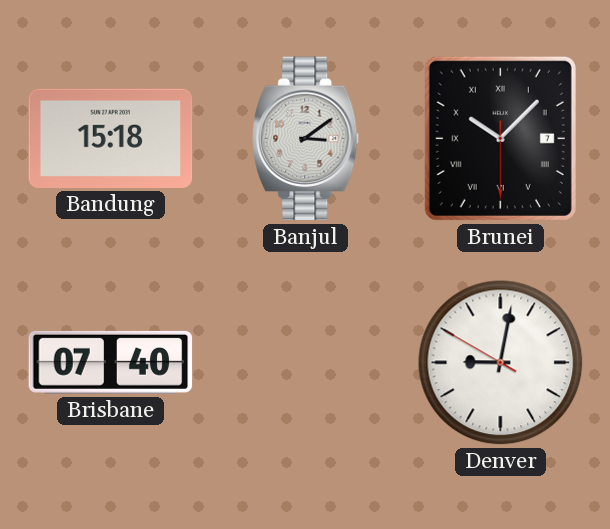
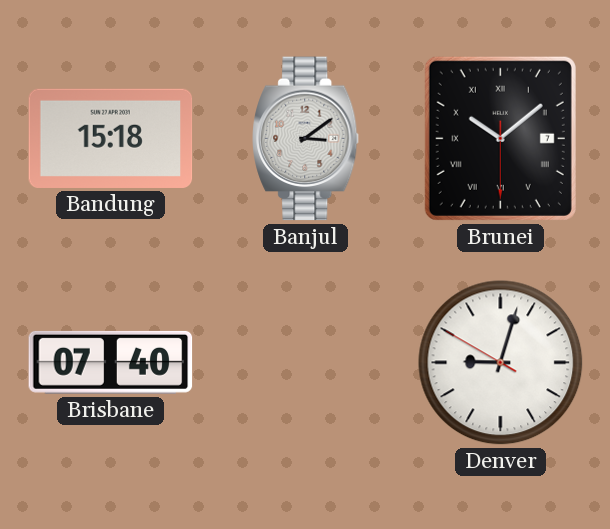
Brunei: 10:07 -> 10:08
Denver: 9:01 -> 9:02
